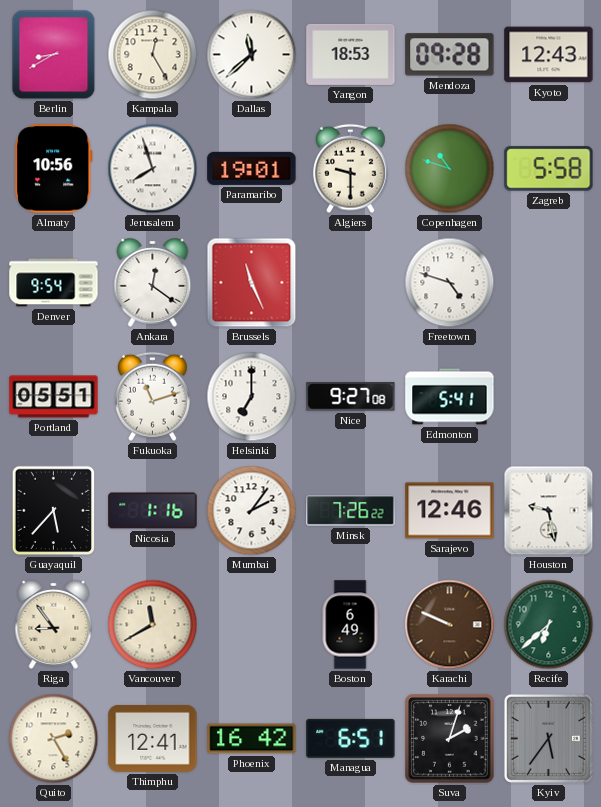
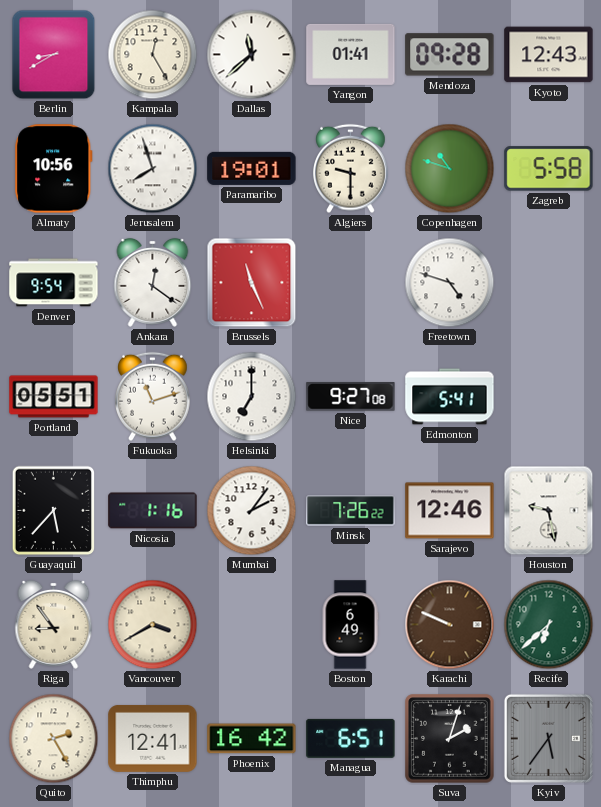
Yangon: 18:53 -> 01:41
Vancouver: 11:40 -> 3:40
